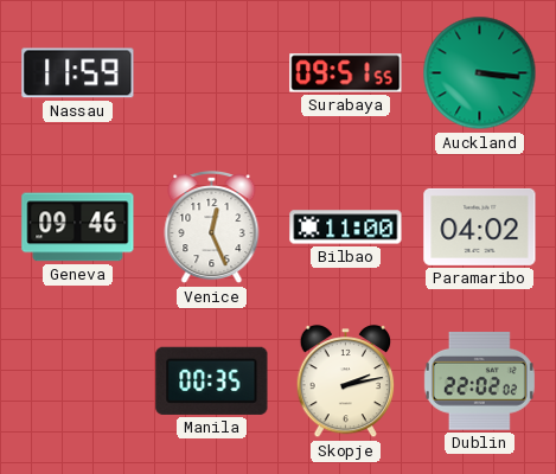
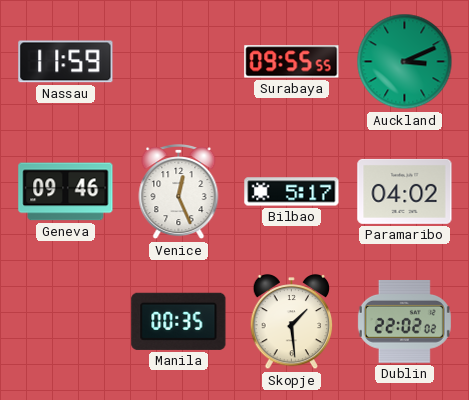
Surabaya: 09:51 -> 09:55
Auckland: 3:16 -> 3:11
Bilbao: 11:00 -> 5:17
Skopje: 2:13 -> 1:29
